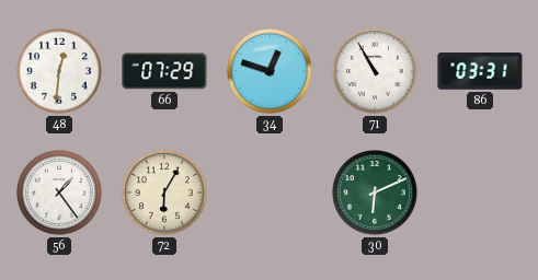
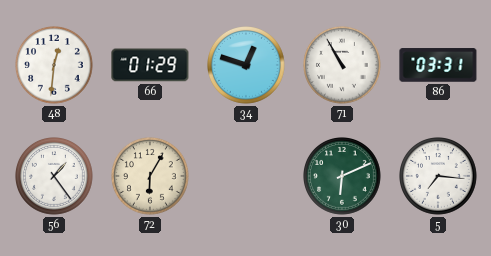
66: 07:29 -> 01:29
5: none -> 7:16
